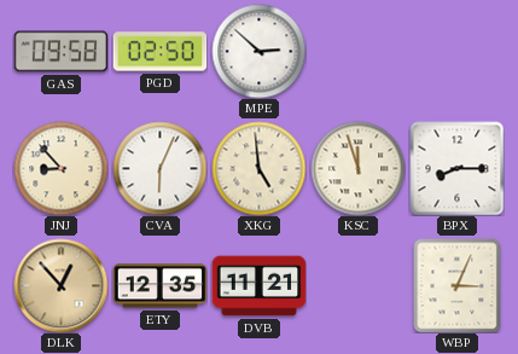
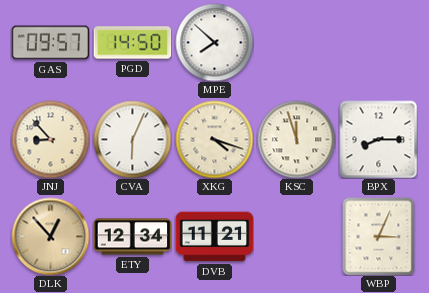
GAS: 09:58 -> 09:57
PGD: 02:50 -> 14:50
MPE: 2:52 -> 7:52
XKG: 4:59 -> 4:18
ETY: 12:35 -> 12:34
